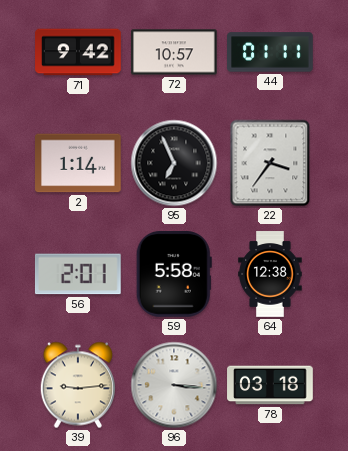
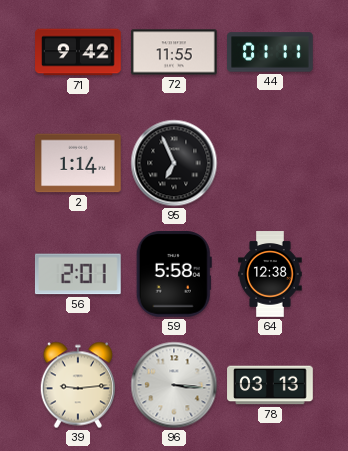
72: 10:57 -> 11:55
22: 3:36 -> none
78: 03:18 -> 03:13
